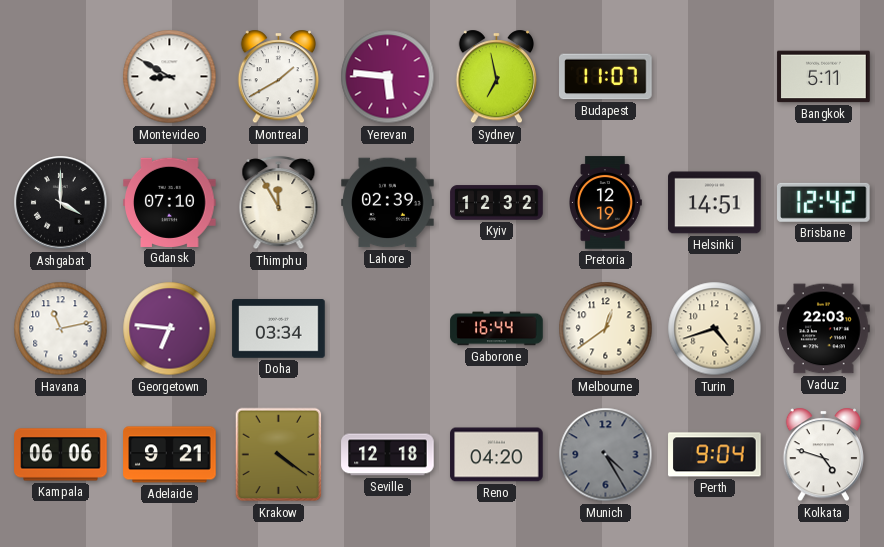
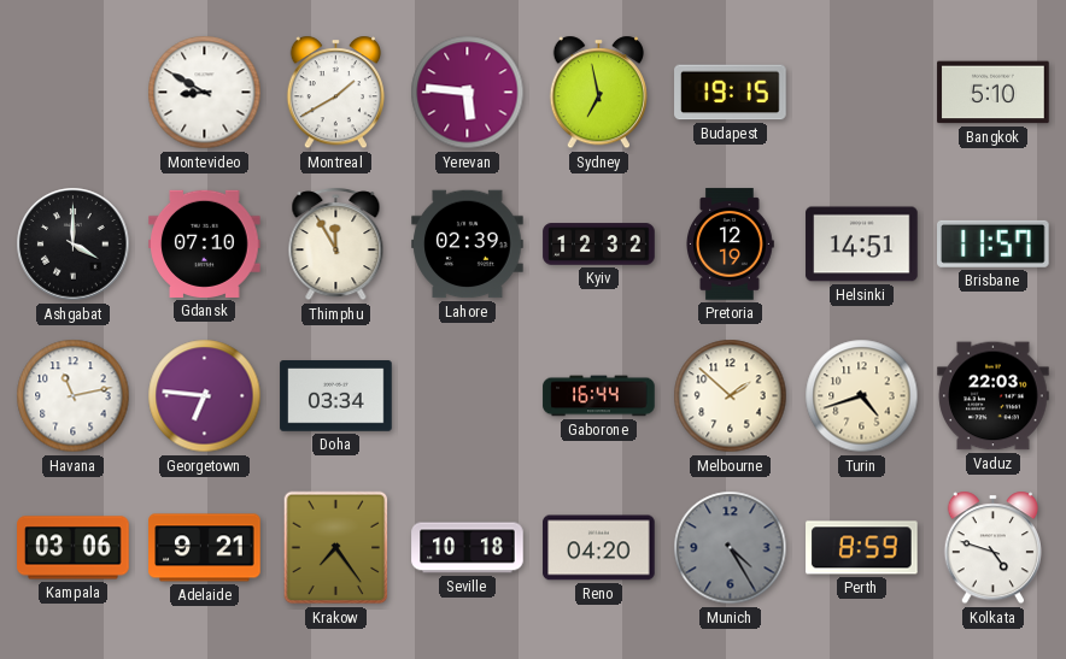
Budapest: 11:07 -> 19:15
Bangkok: 5:11 -> 5:10
Brisbane: 12:42 -> 11:57
Melbourne: 12:39 -> 1:52
Kampala: 06:06 -> 03:06
Krakow: 4:21 -> 7:24
Seville: 12:18 -> 10:18
Perth: 9:04 -> 8:59
